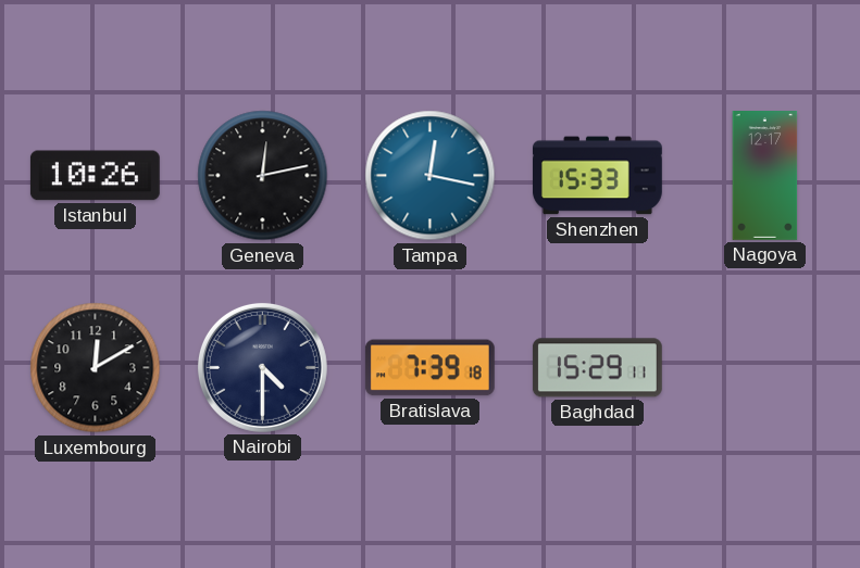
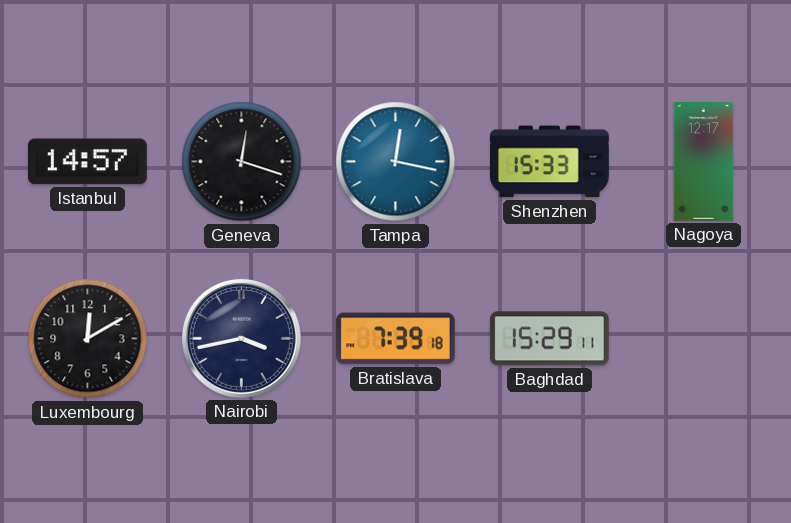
Istanbul: 10:26 -> 14:57
Geneva: 12:13 -> 12:18
Nairobi: 4:30 -> 3:43
